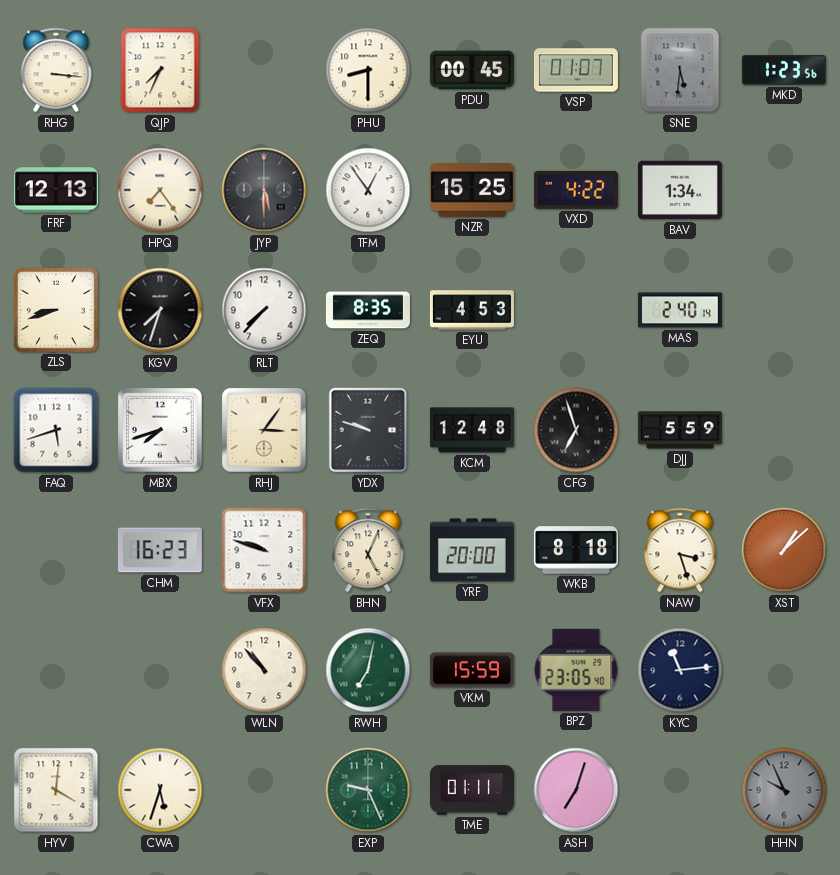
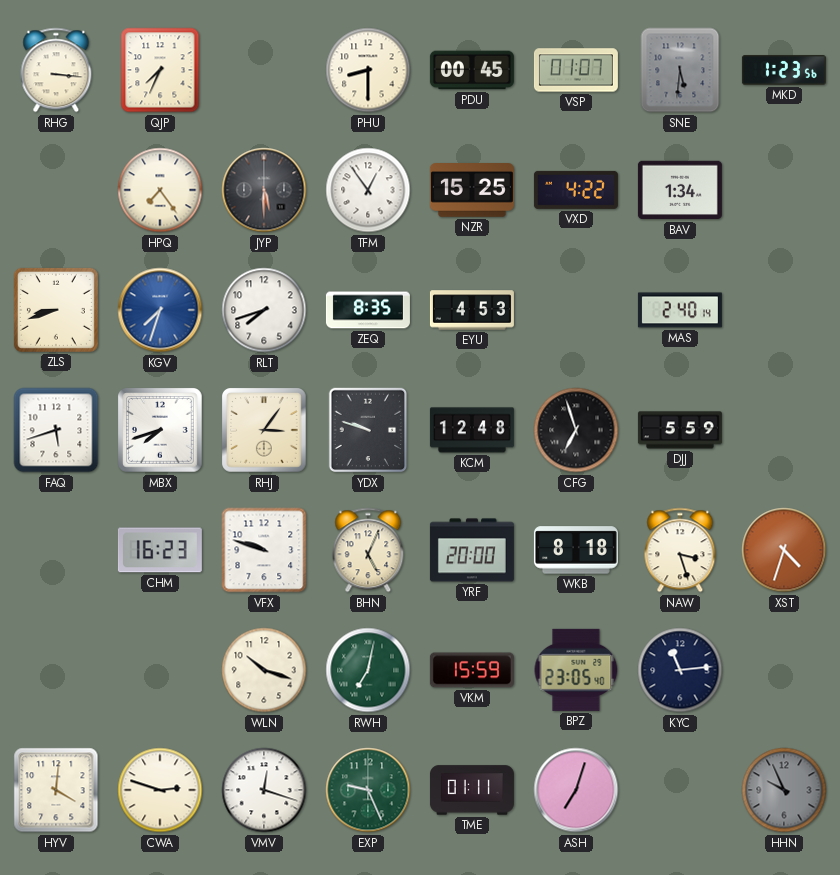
FRF: 12:13 -> none
KGV dial: black -> blue
RLT: 7:37 -> 7:42
XST: 1:08 -> 4:33
WLN: 10:53 -> 10:18
CWA: 5:33 -> 2:48
VMV: none -> 12:18
